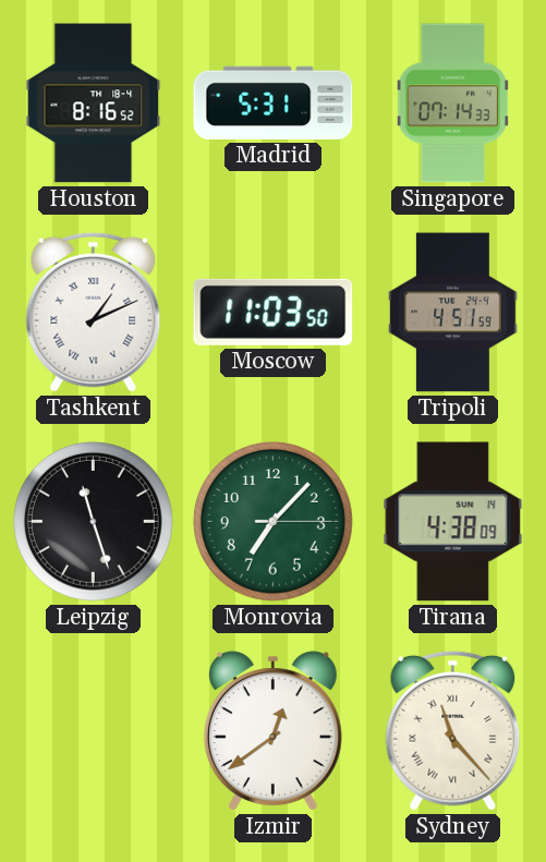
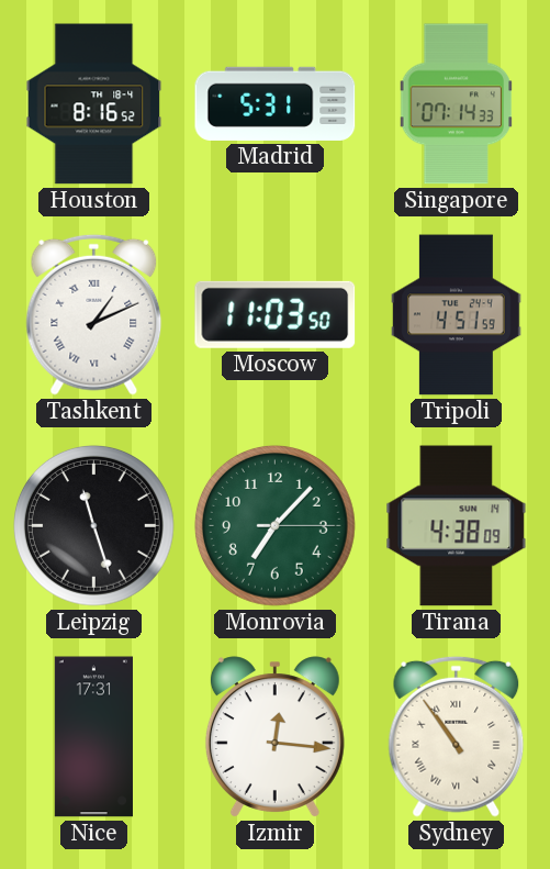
Nice: none -> 17:31
Izmir: 12:39 -> 12:16
Sydney: 11:23 -> 10:54
